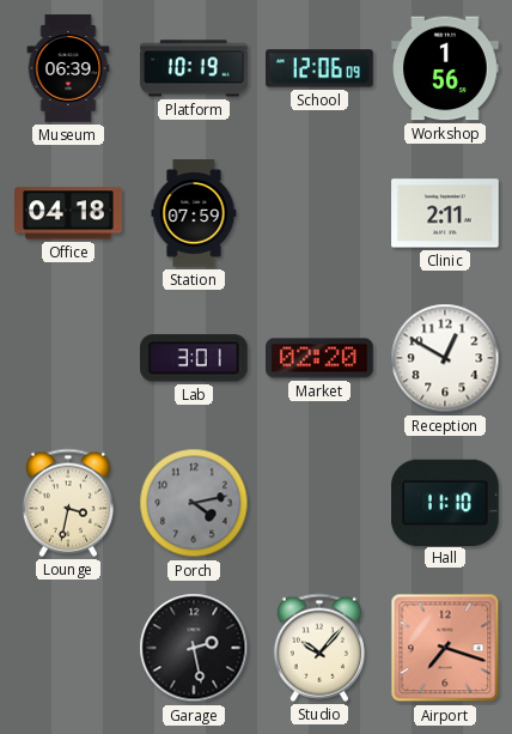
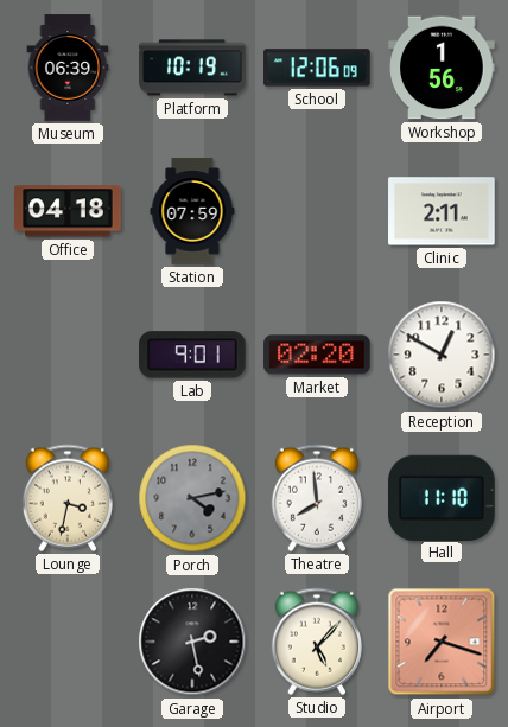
Lab: 3:01 -> 9:01
Theatre: none -> 7:59
Studio: 10:07 -> 5:07
